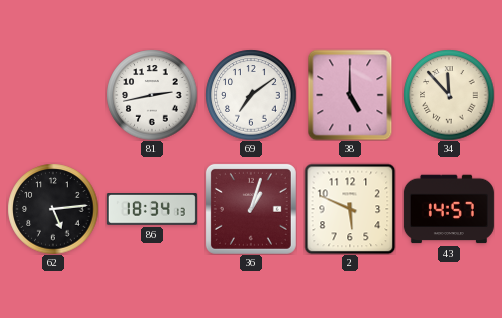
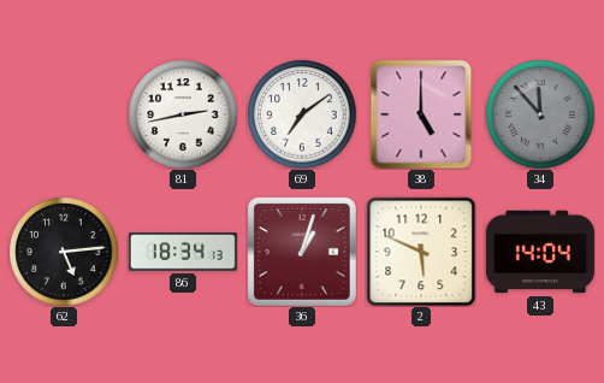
34 dial: cream -> grey
43: 14:57 -> 14:04
